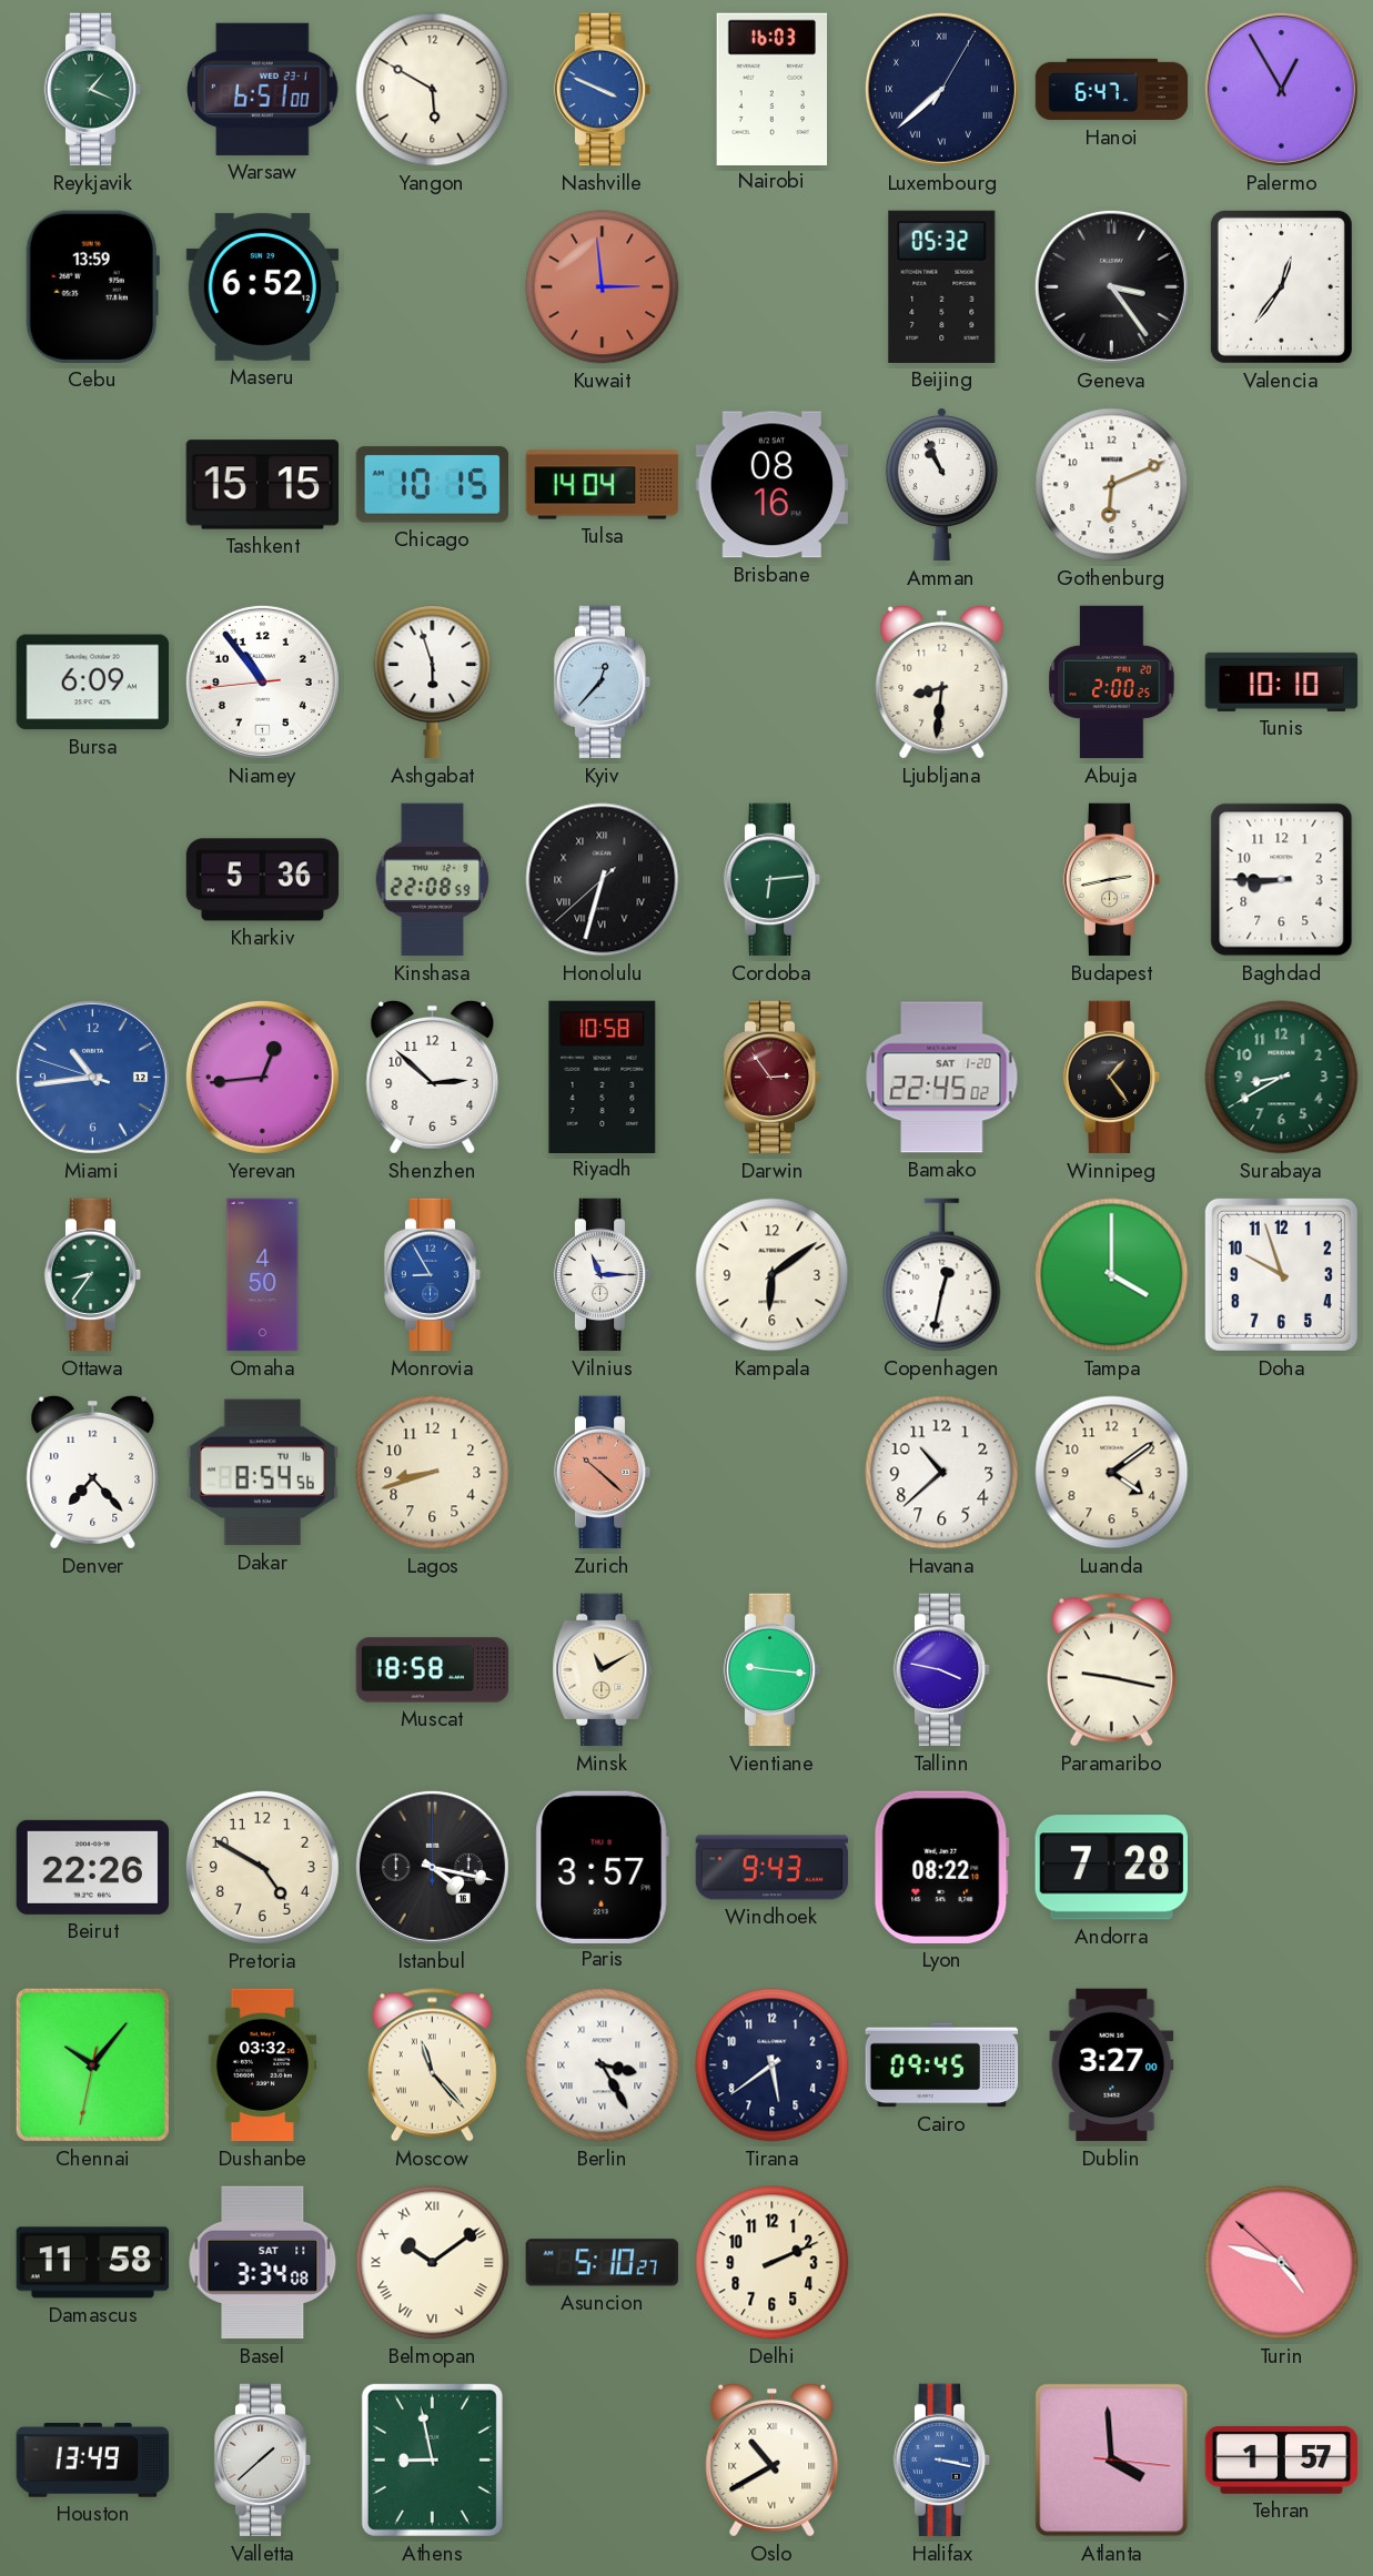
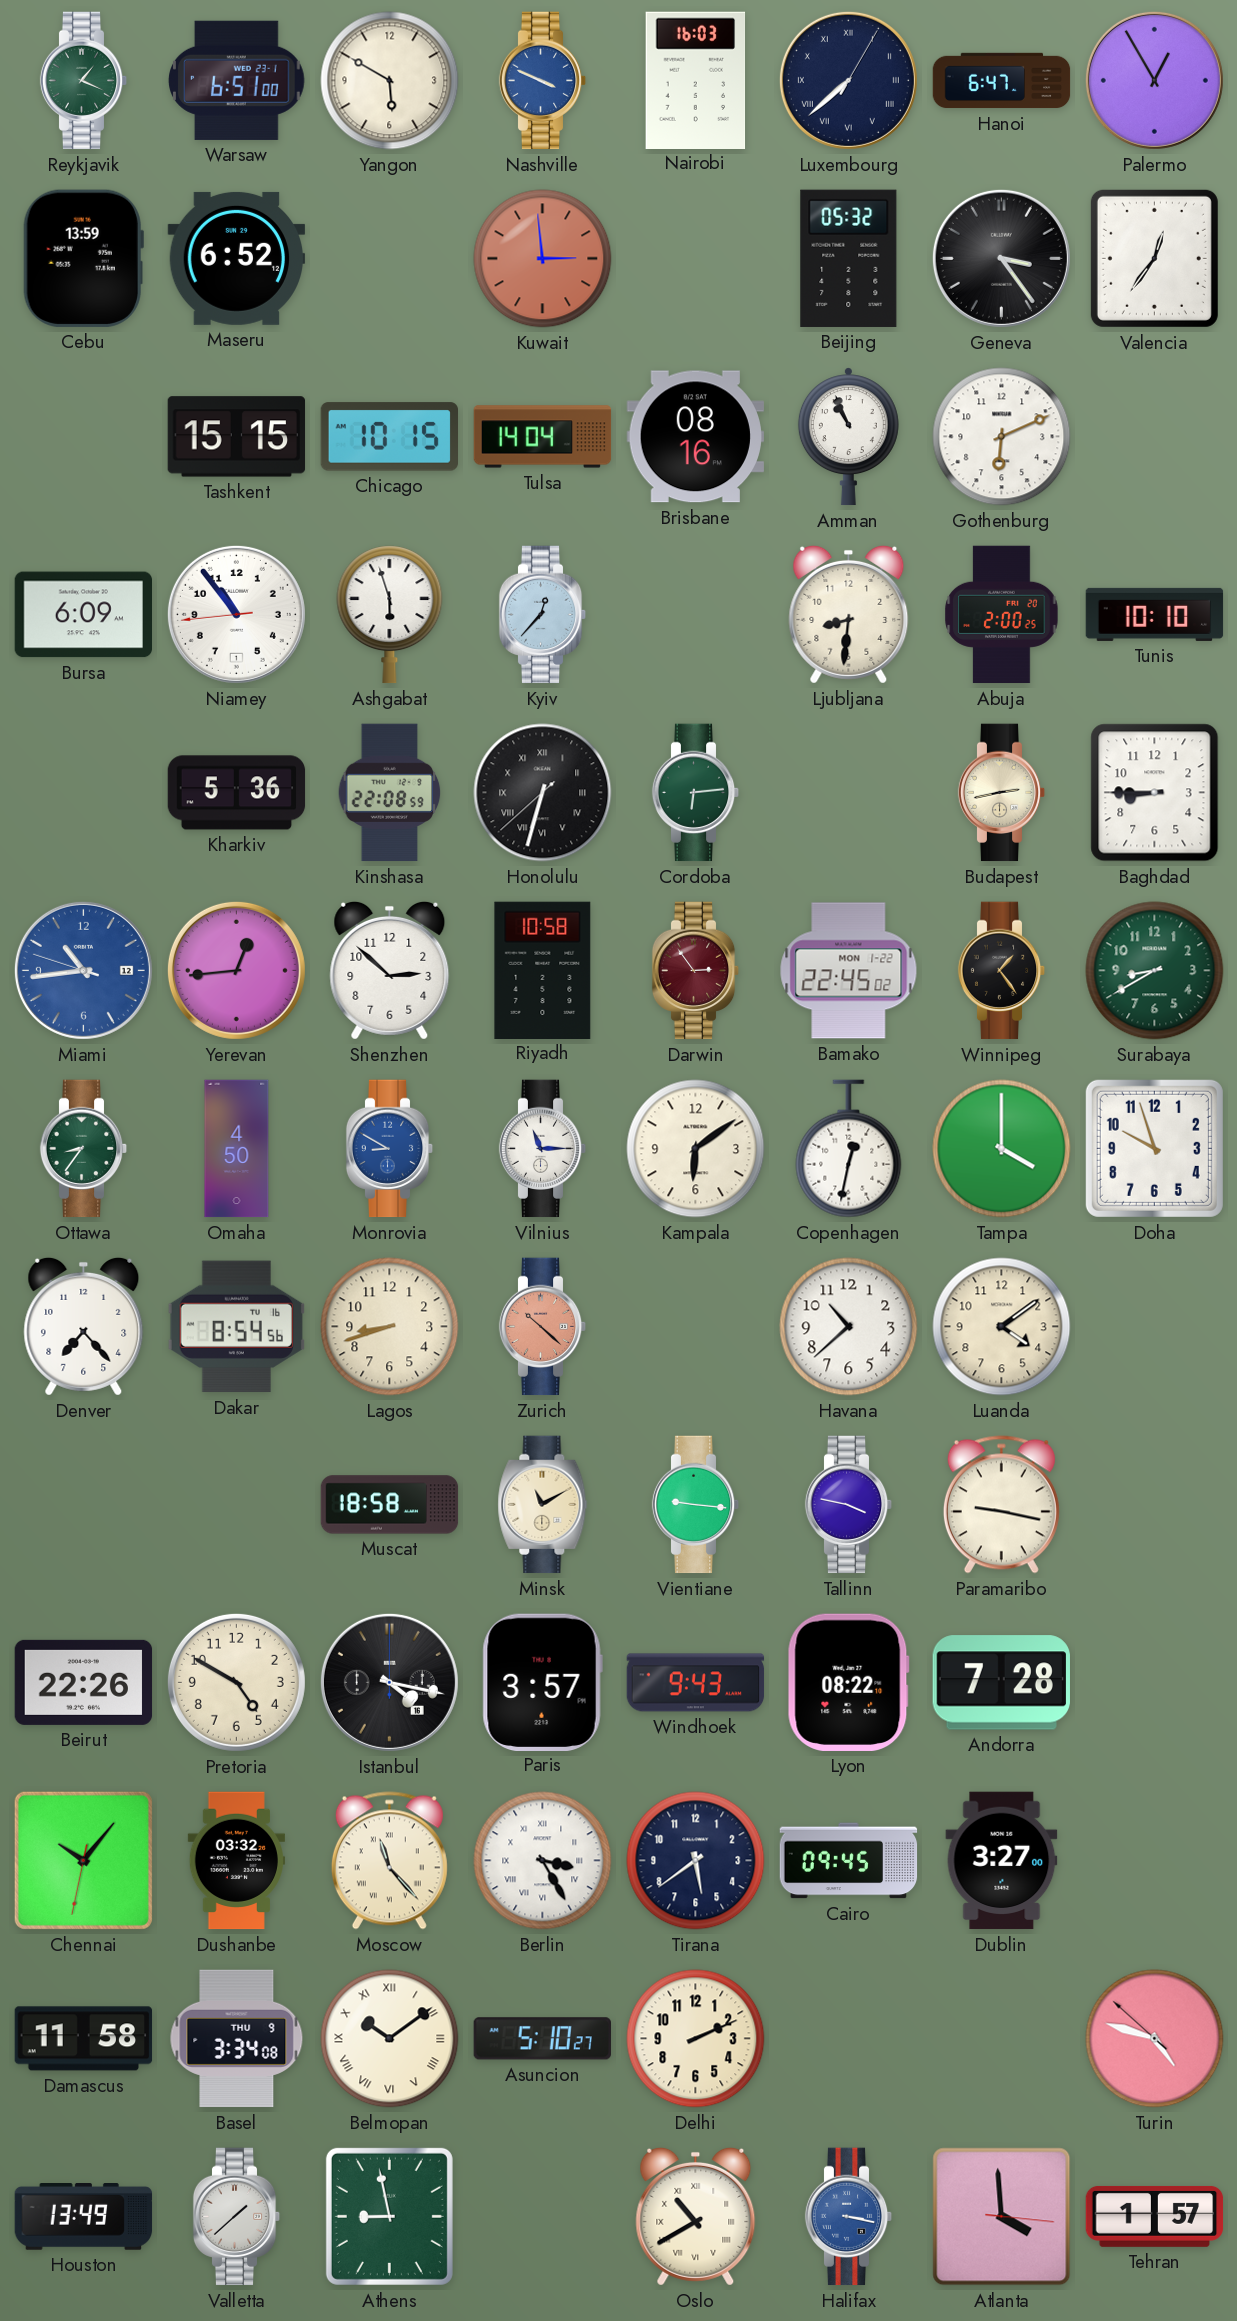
Bamako date: SAT 1-20 -> MON 1-22
Monrovia: 8:55 -> 8:50
Basel date: SAT 11 -> THU 9
